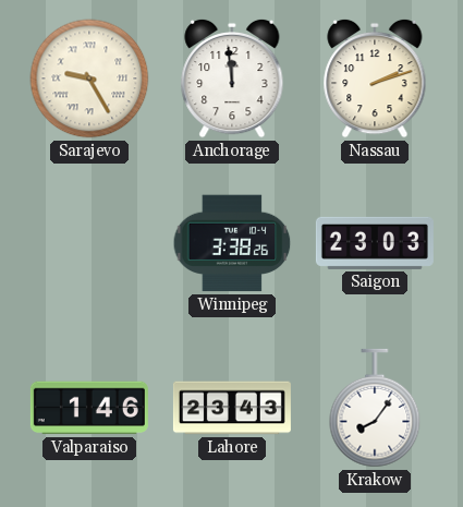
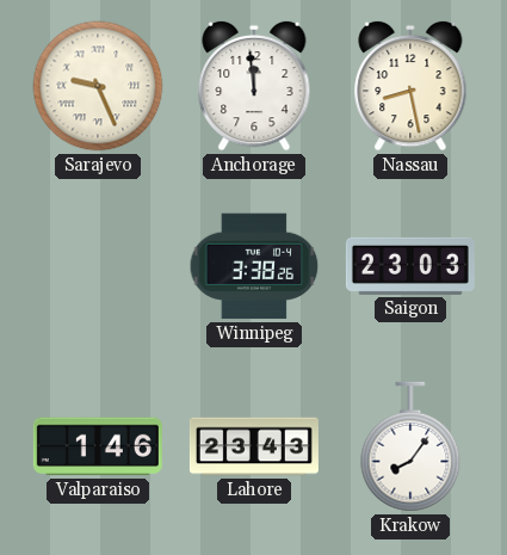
Sarajevo: 9:25 -> 9:26
Nassau: 2:12 -> 8:28
